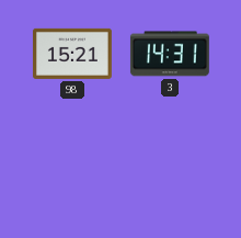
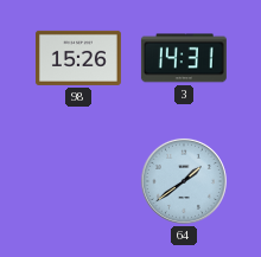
98: 15:21 -> 15:26
64: none -> 1:39
